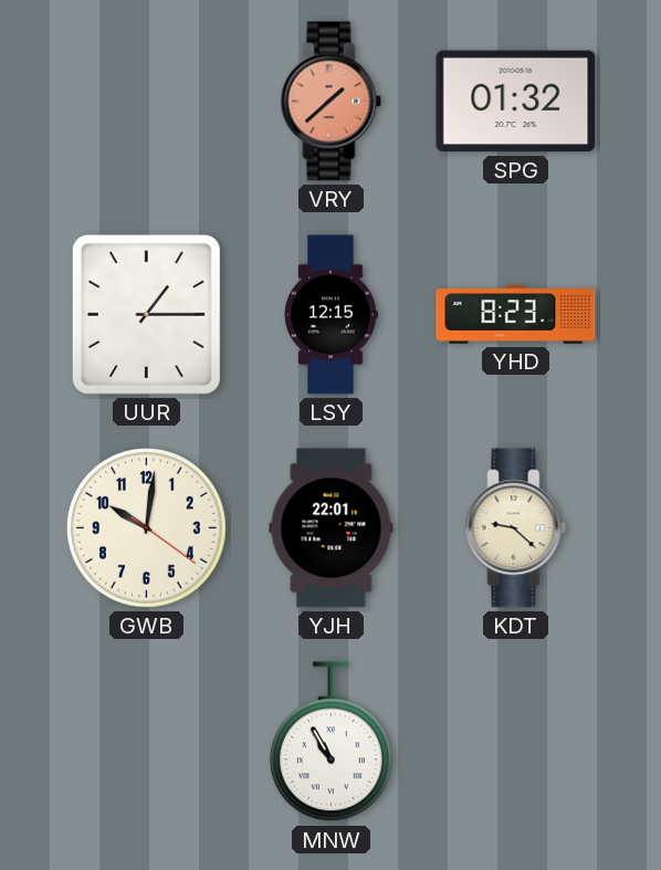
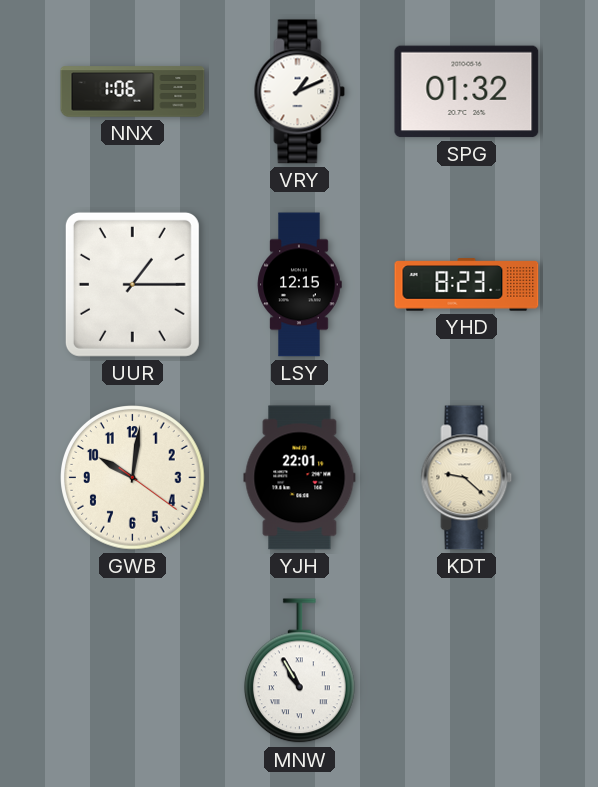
NNX: none -> 1:06
VRY: 1:38 -> 1:11
VRY dial: salmon -> white
